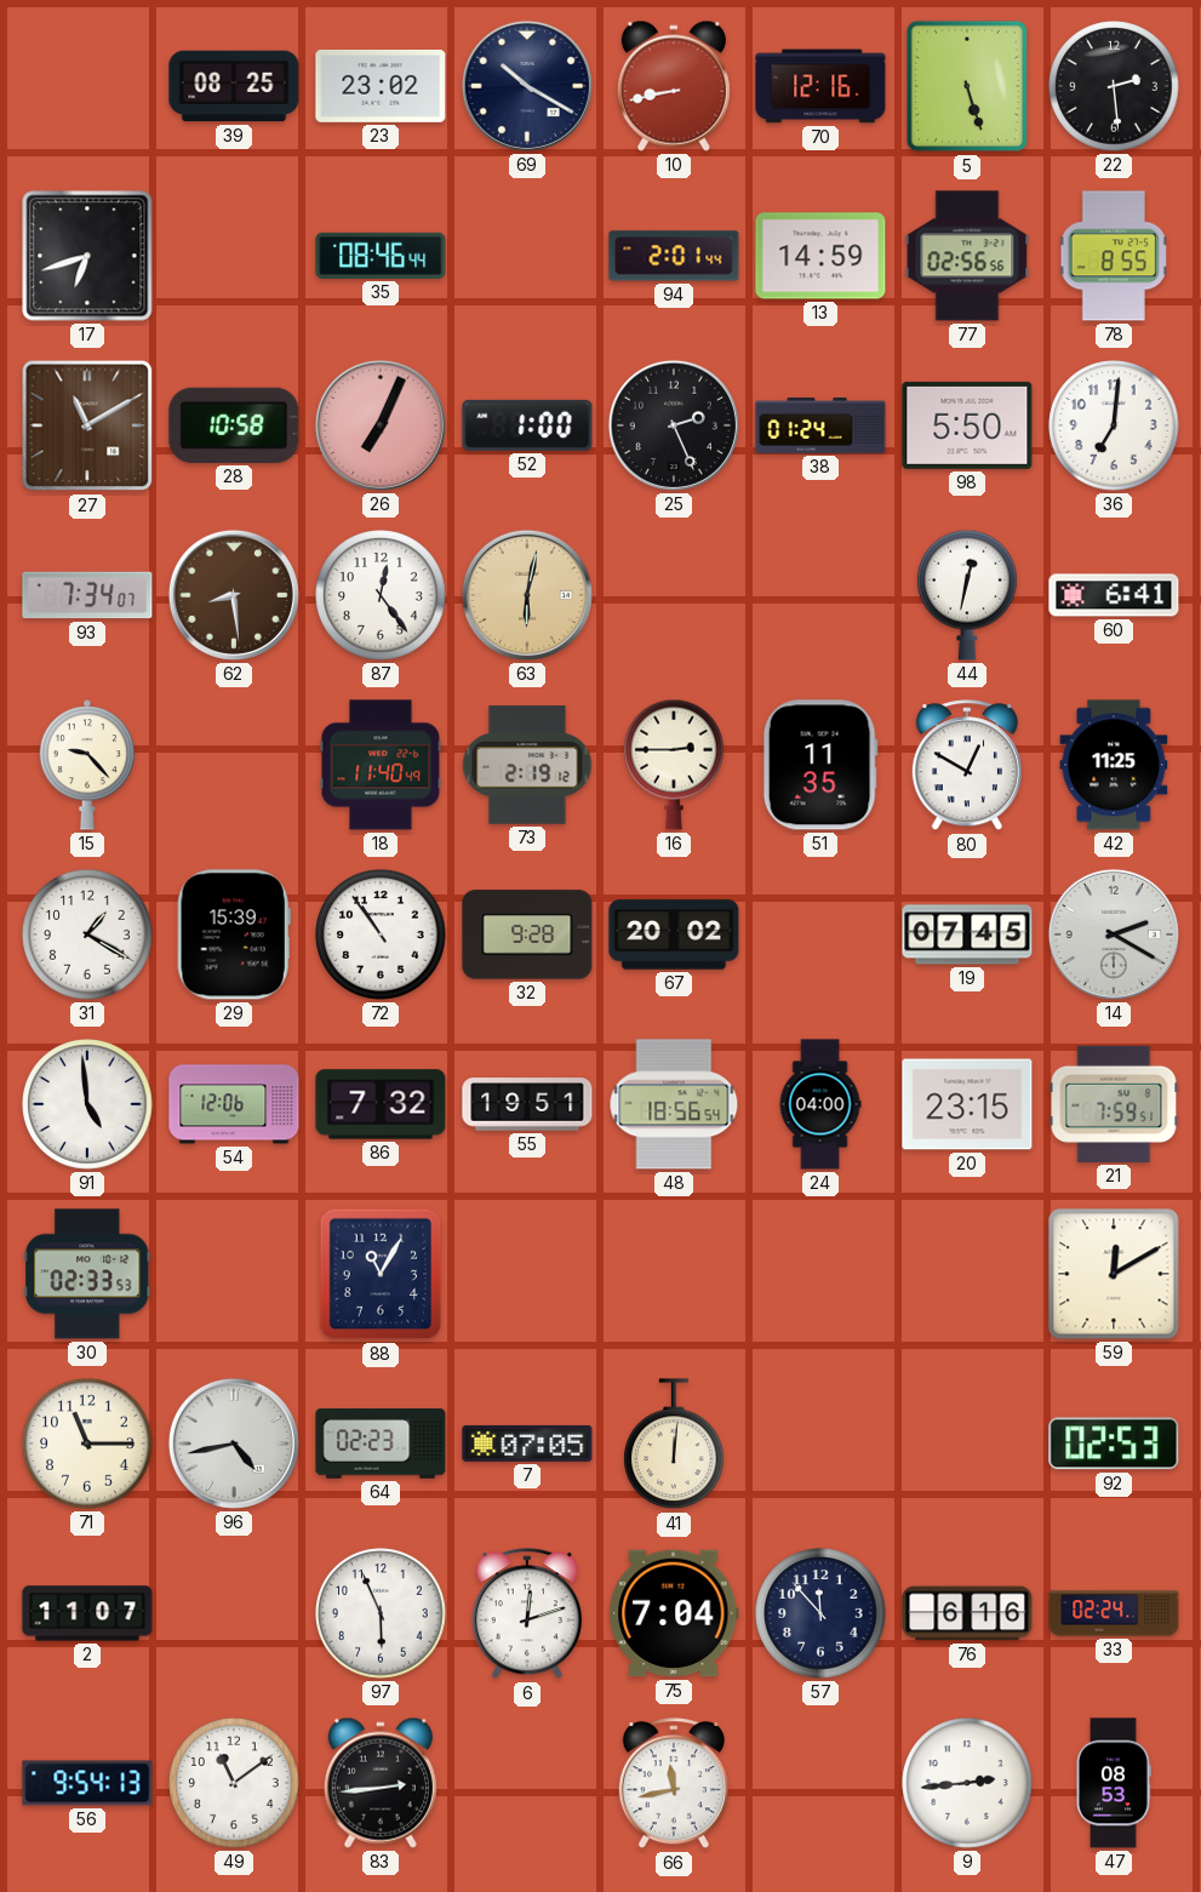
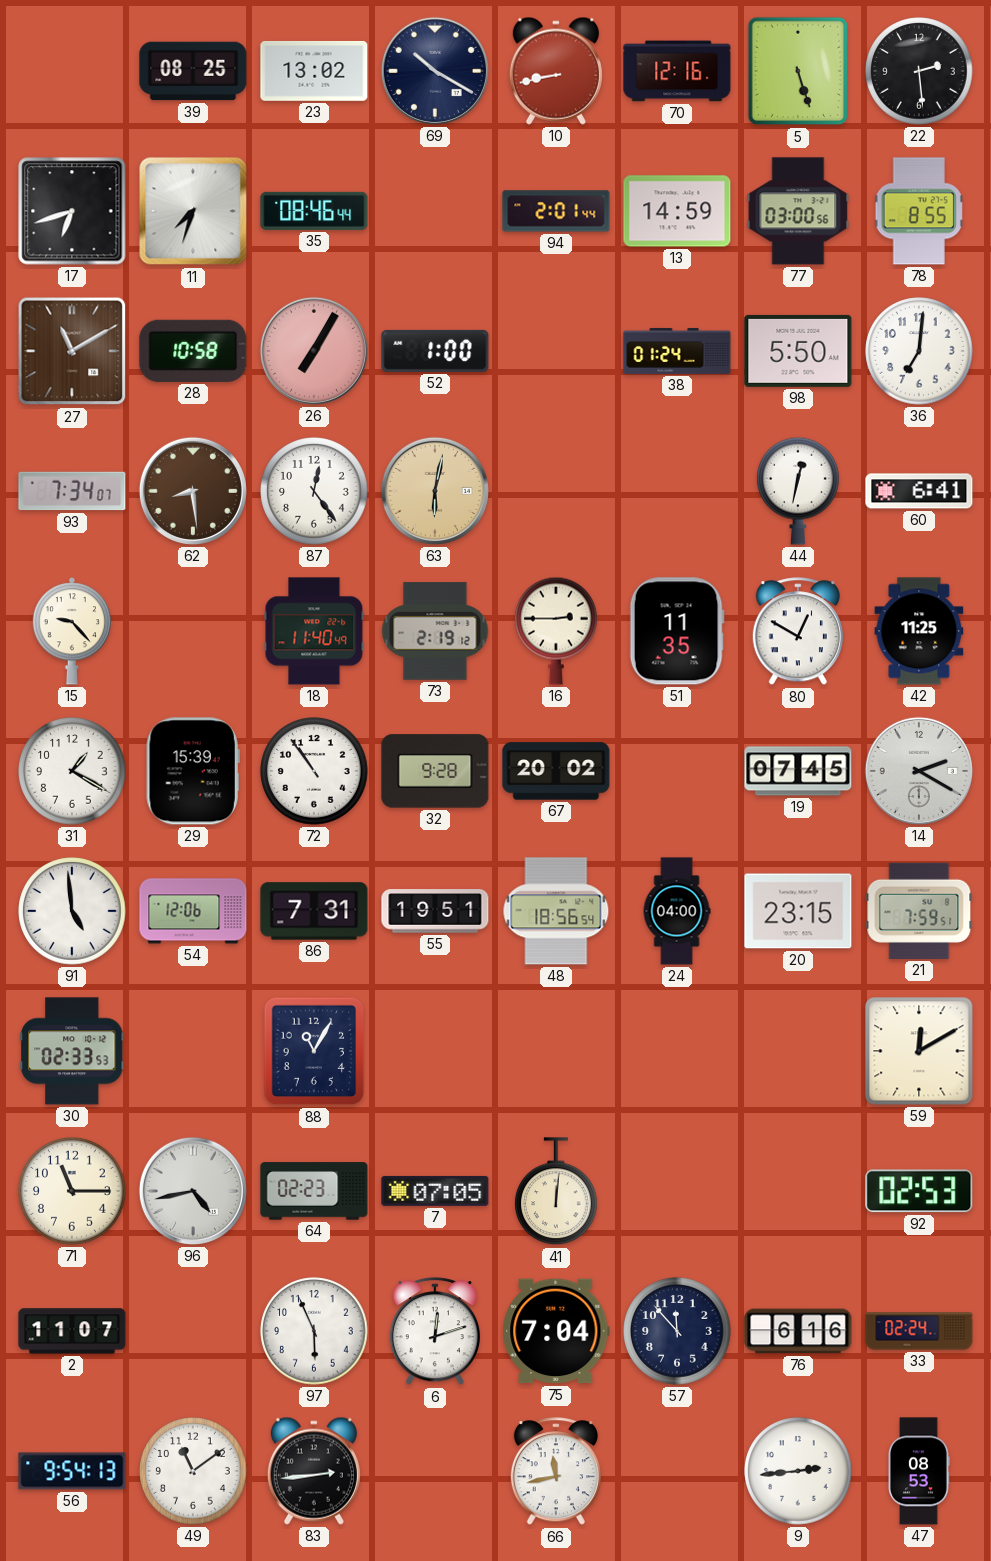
23: 23:02 -> 13:02
11: none -> 7:33
77: 02:56 -> 03:00
26: 7:04 -> 7:05
25: 2:26 -> none
86: 7:32 -> 7:31
